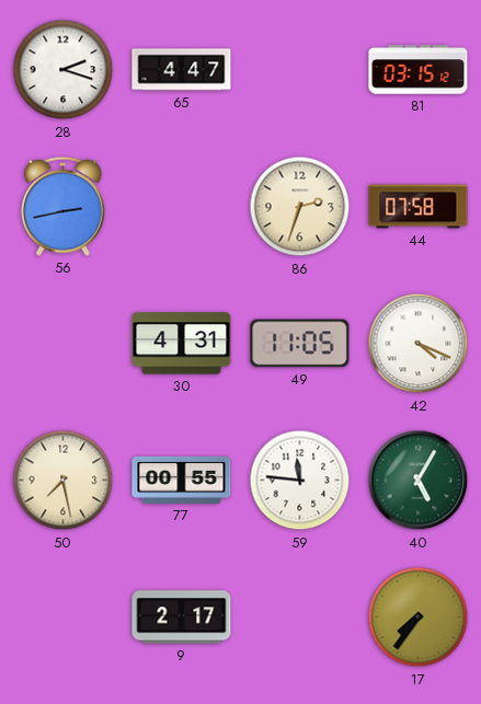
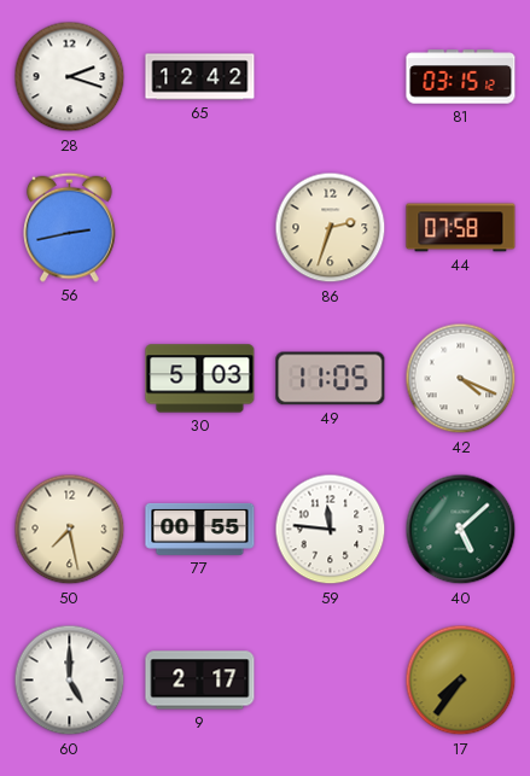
65: 4:47 -> 12:42
30: 4:31 -> 5:03
40: 5:05 -> 5:08
60: none -> 5:00
